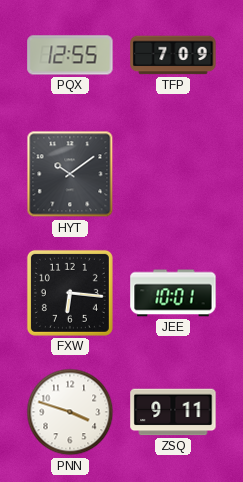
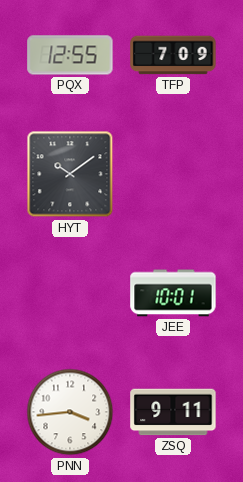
FXW: 6:16 -> none
PNN: 3:48 -> 3:44
